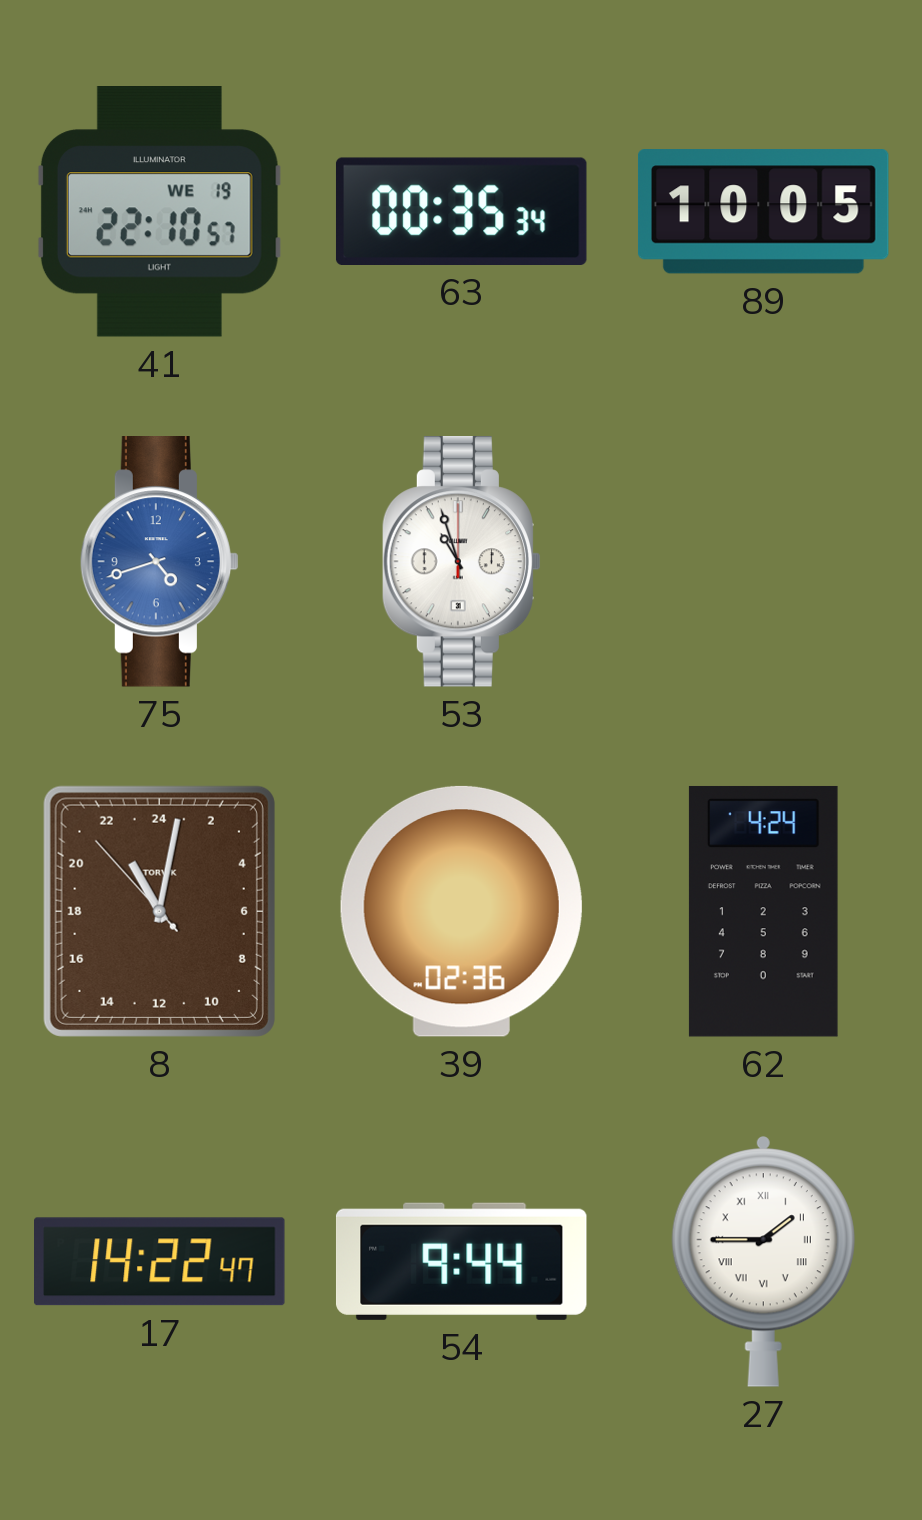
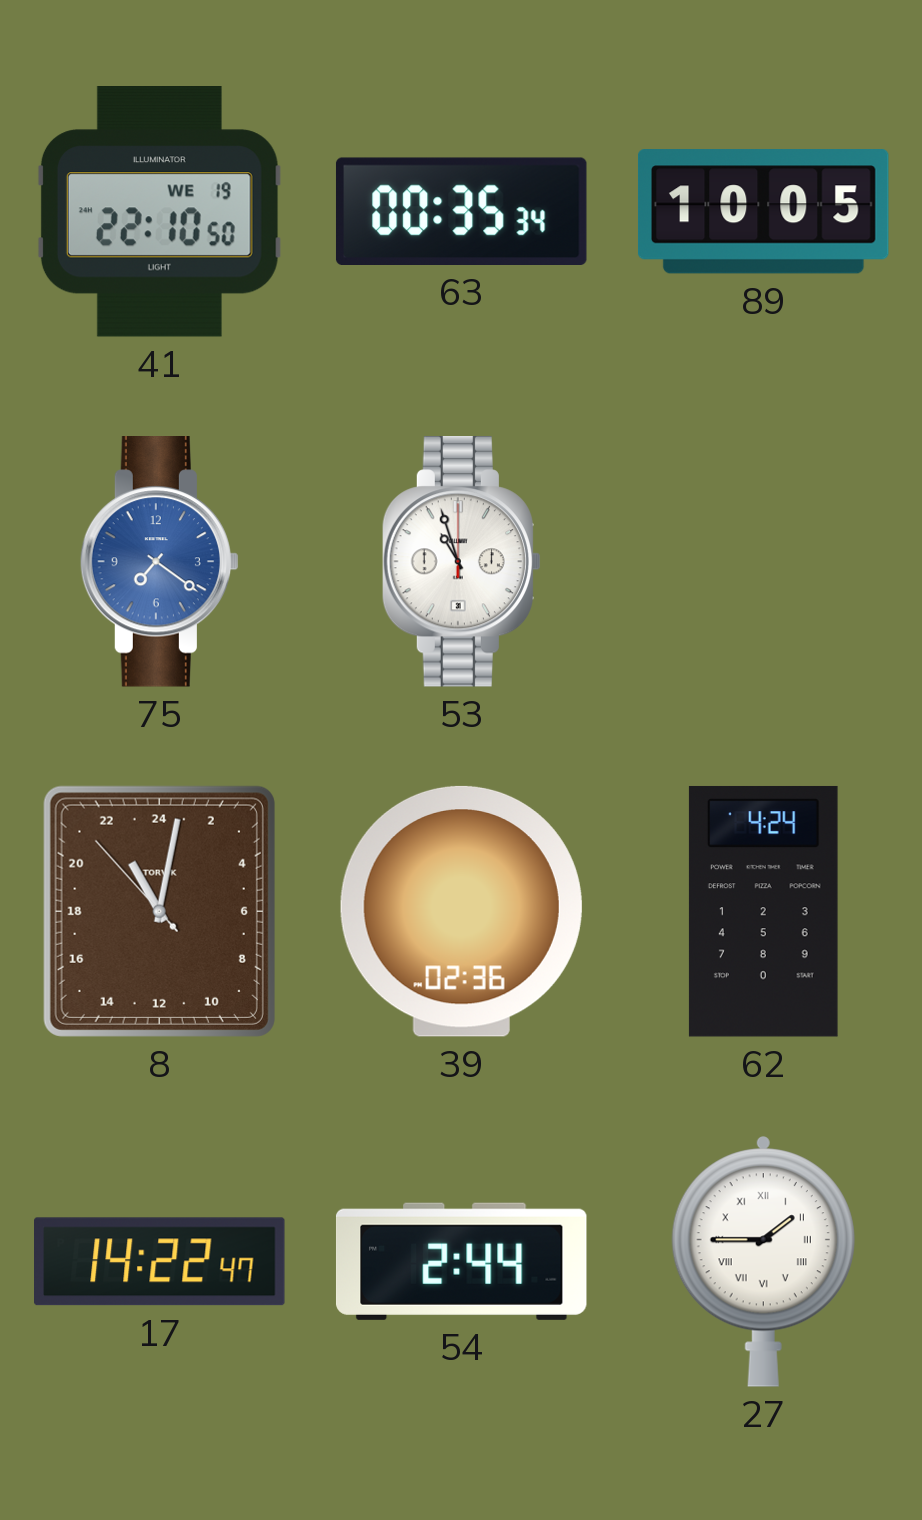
41: 22:10:57 -> 22:10:50
75: 4:42 -> 7:21
54: 9:44 -> 2:44
